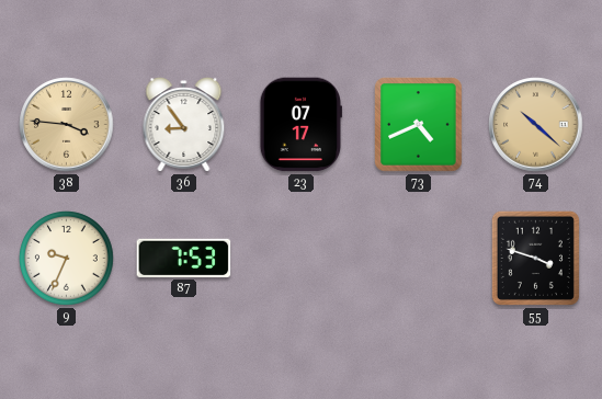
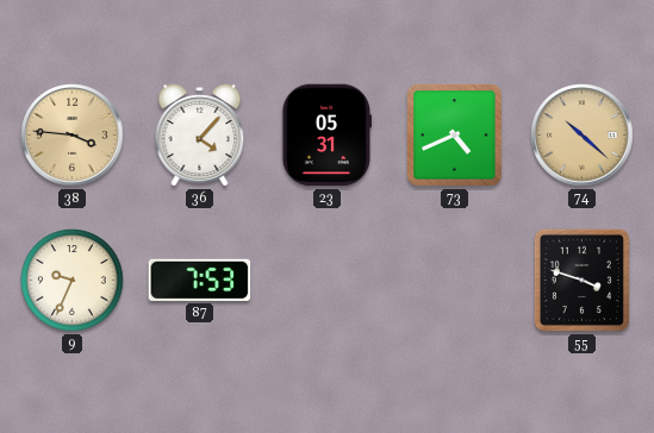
36: 8:54 -> 4:07
23: 07:17 -> 05:31
